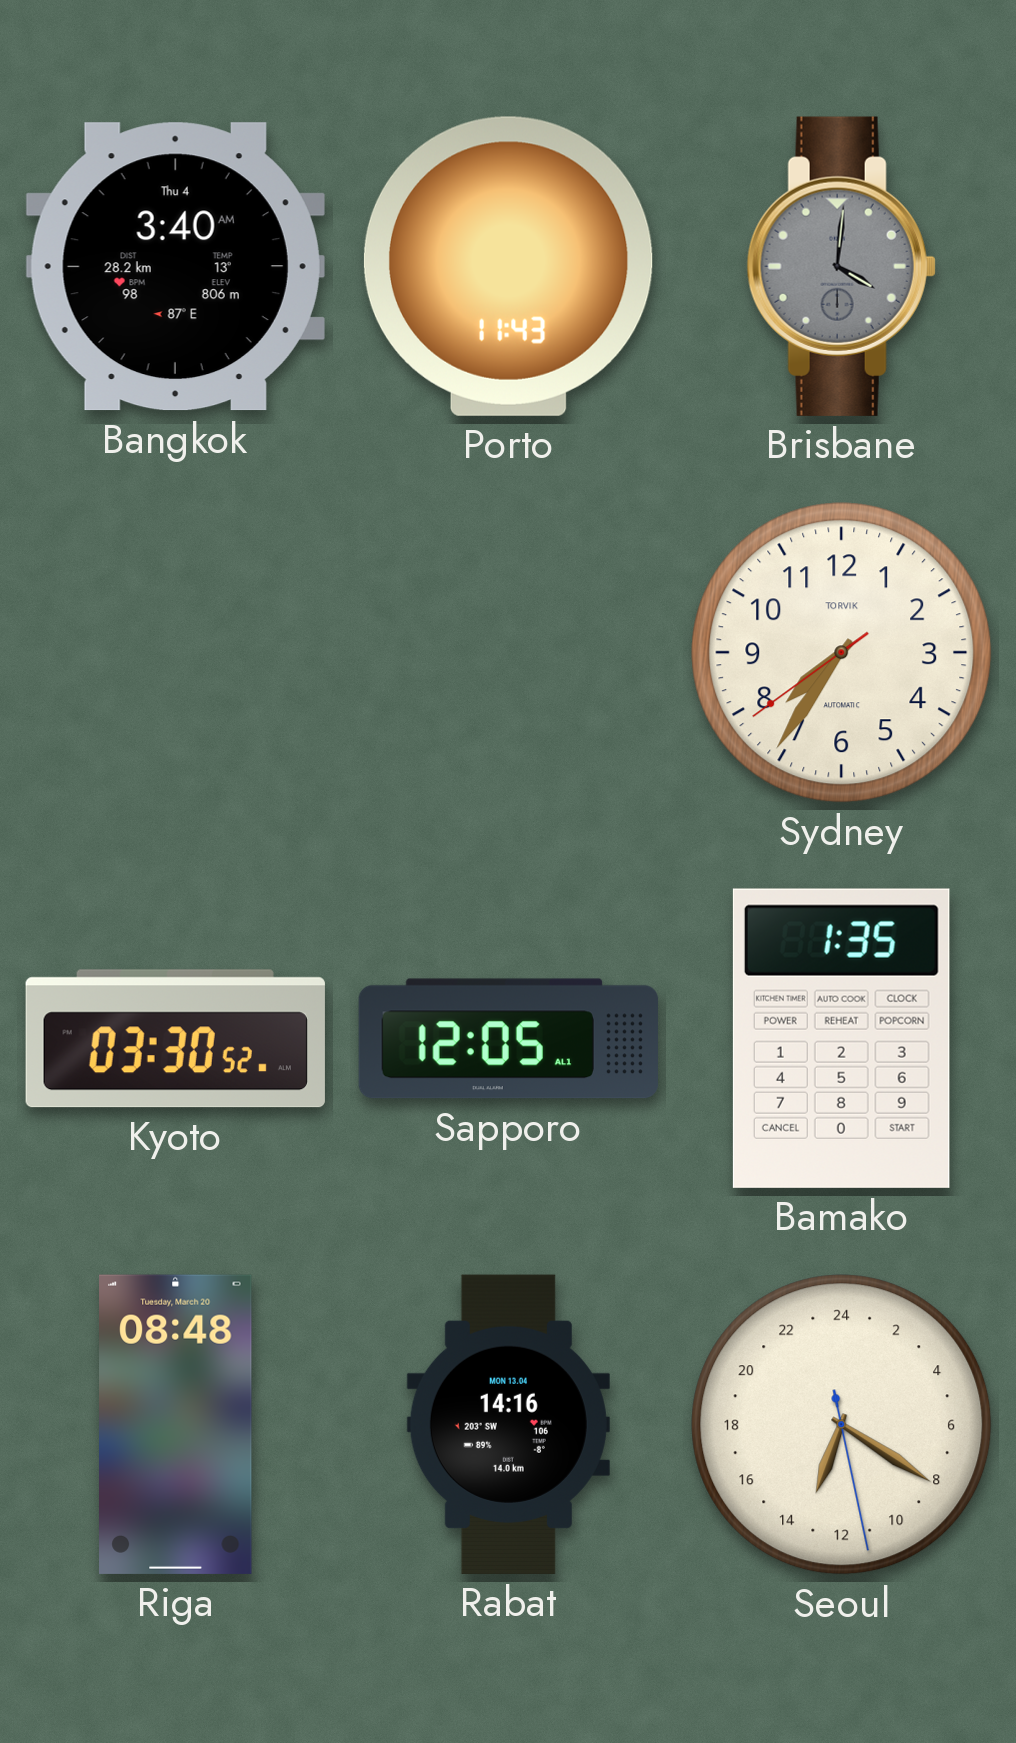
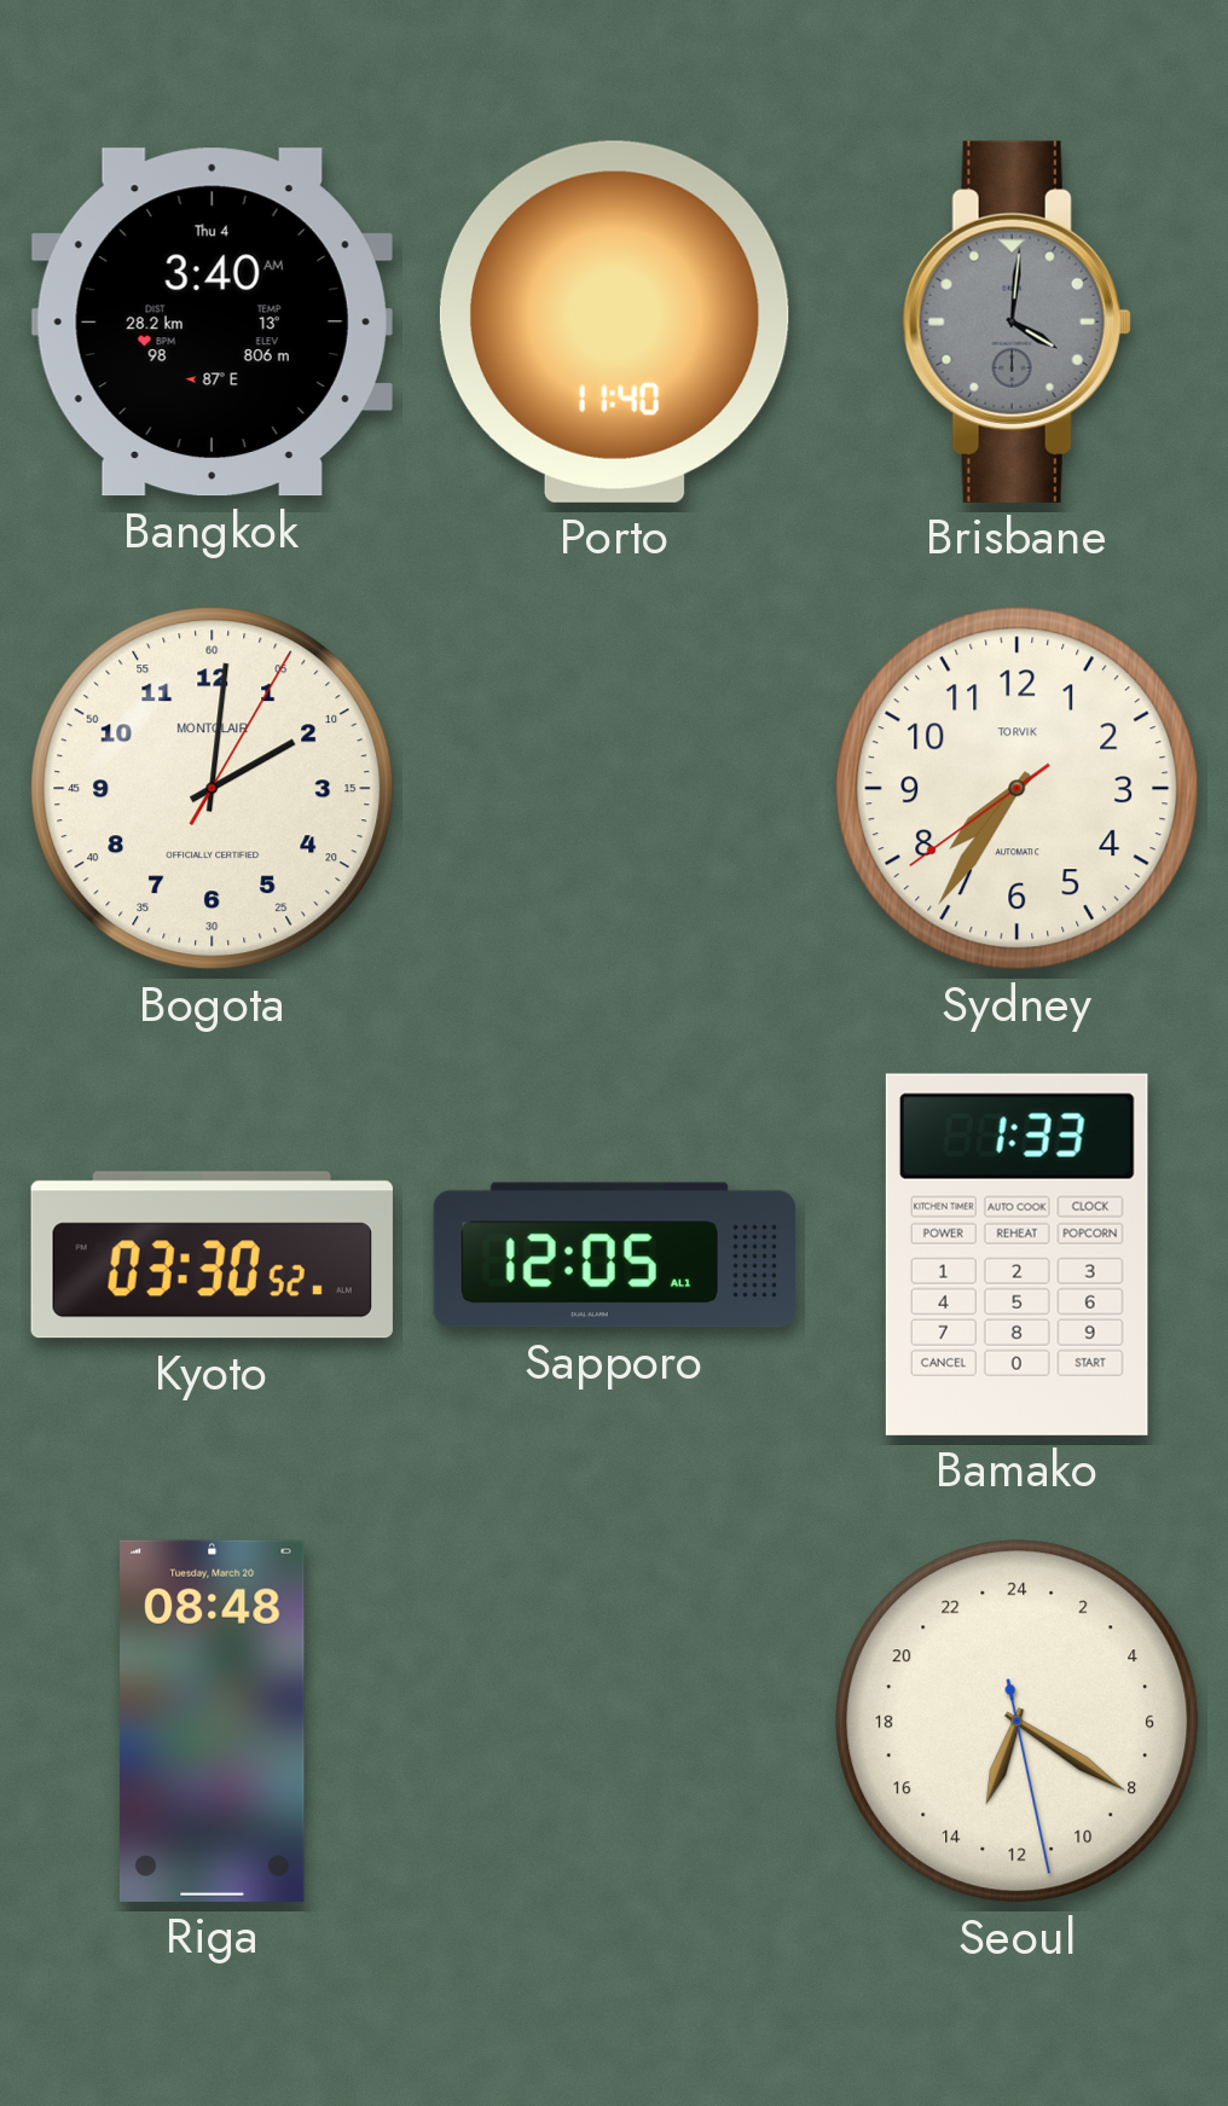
Porto: 11:43 -> 11:40
Bogota: none -> 2:01
Bamako: 1:35 -> 1:33
Rabat: 14:16 -> none
